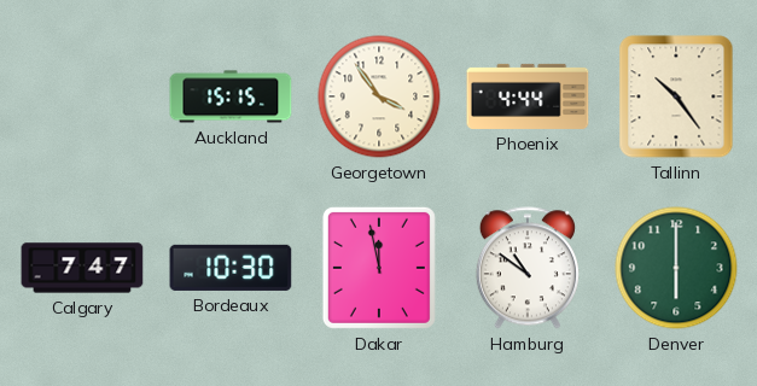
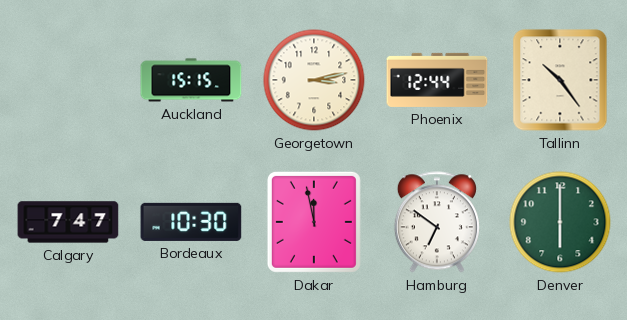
Georgetown: 3:54 -> 3:13
Phoenix: 4:44 -> 12:44
Hamburg: 10:51 -> 6:51
